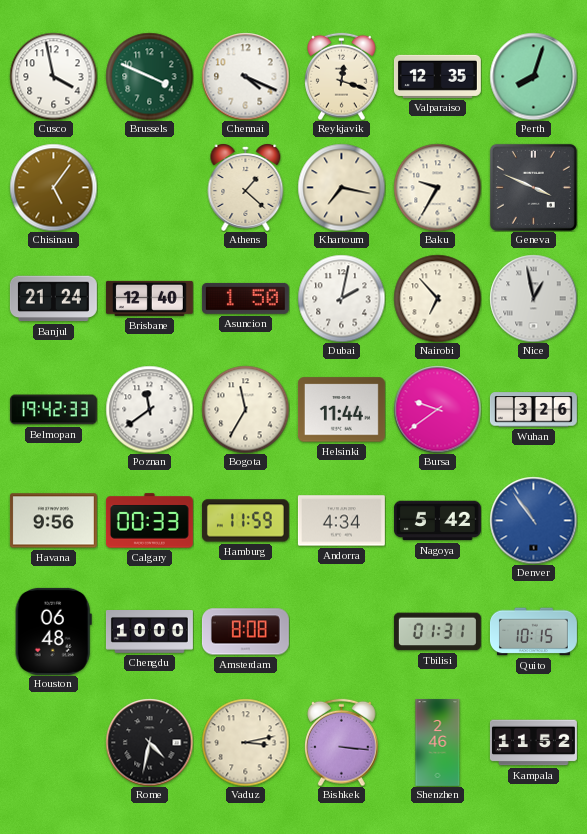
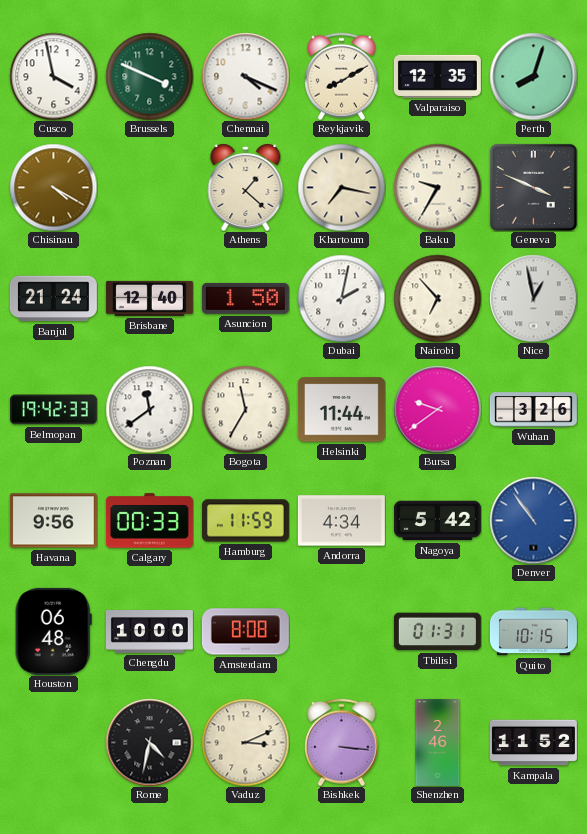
Reykjavik: 12:18 -> 8:10
Chisinau: 5:06 -> 4:20
Vaduz: 3:13 -> 3:11
